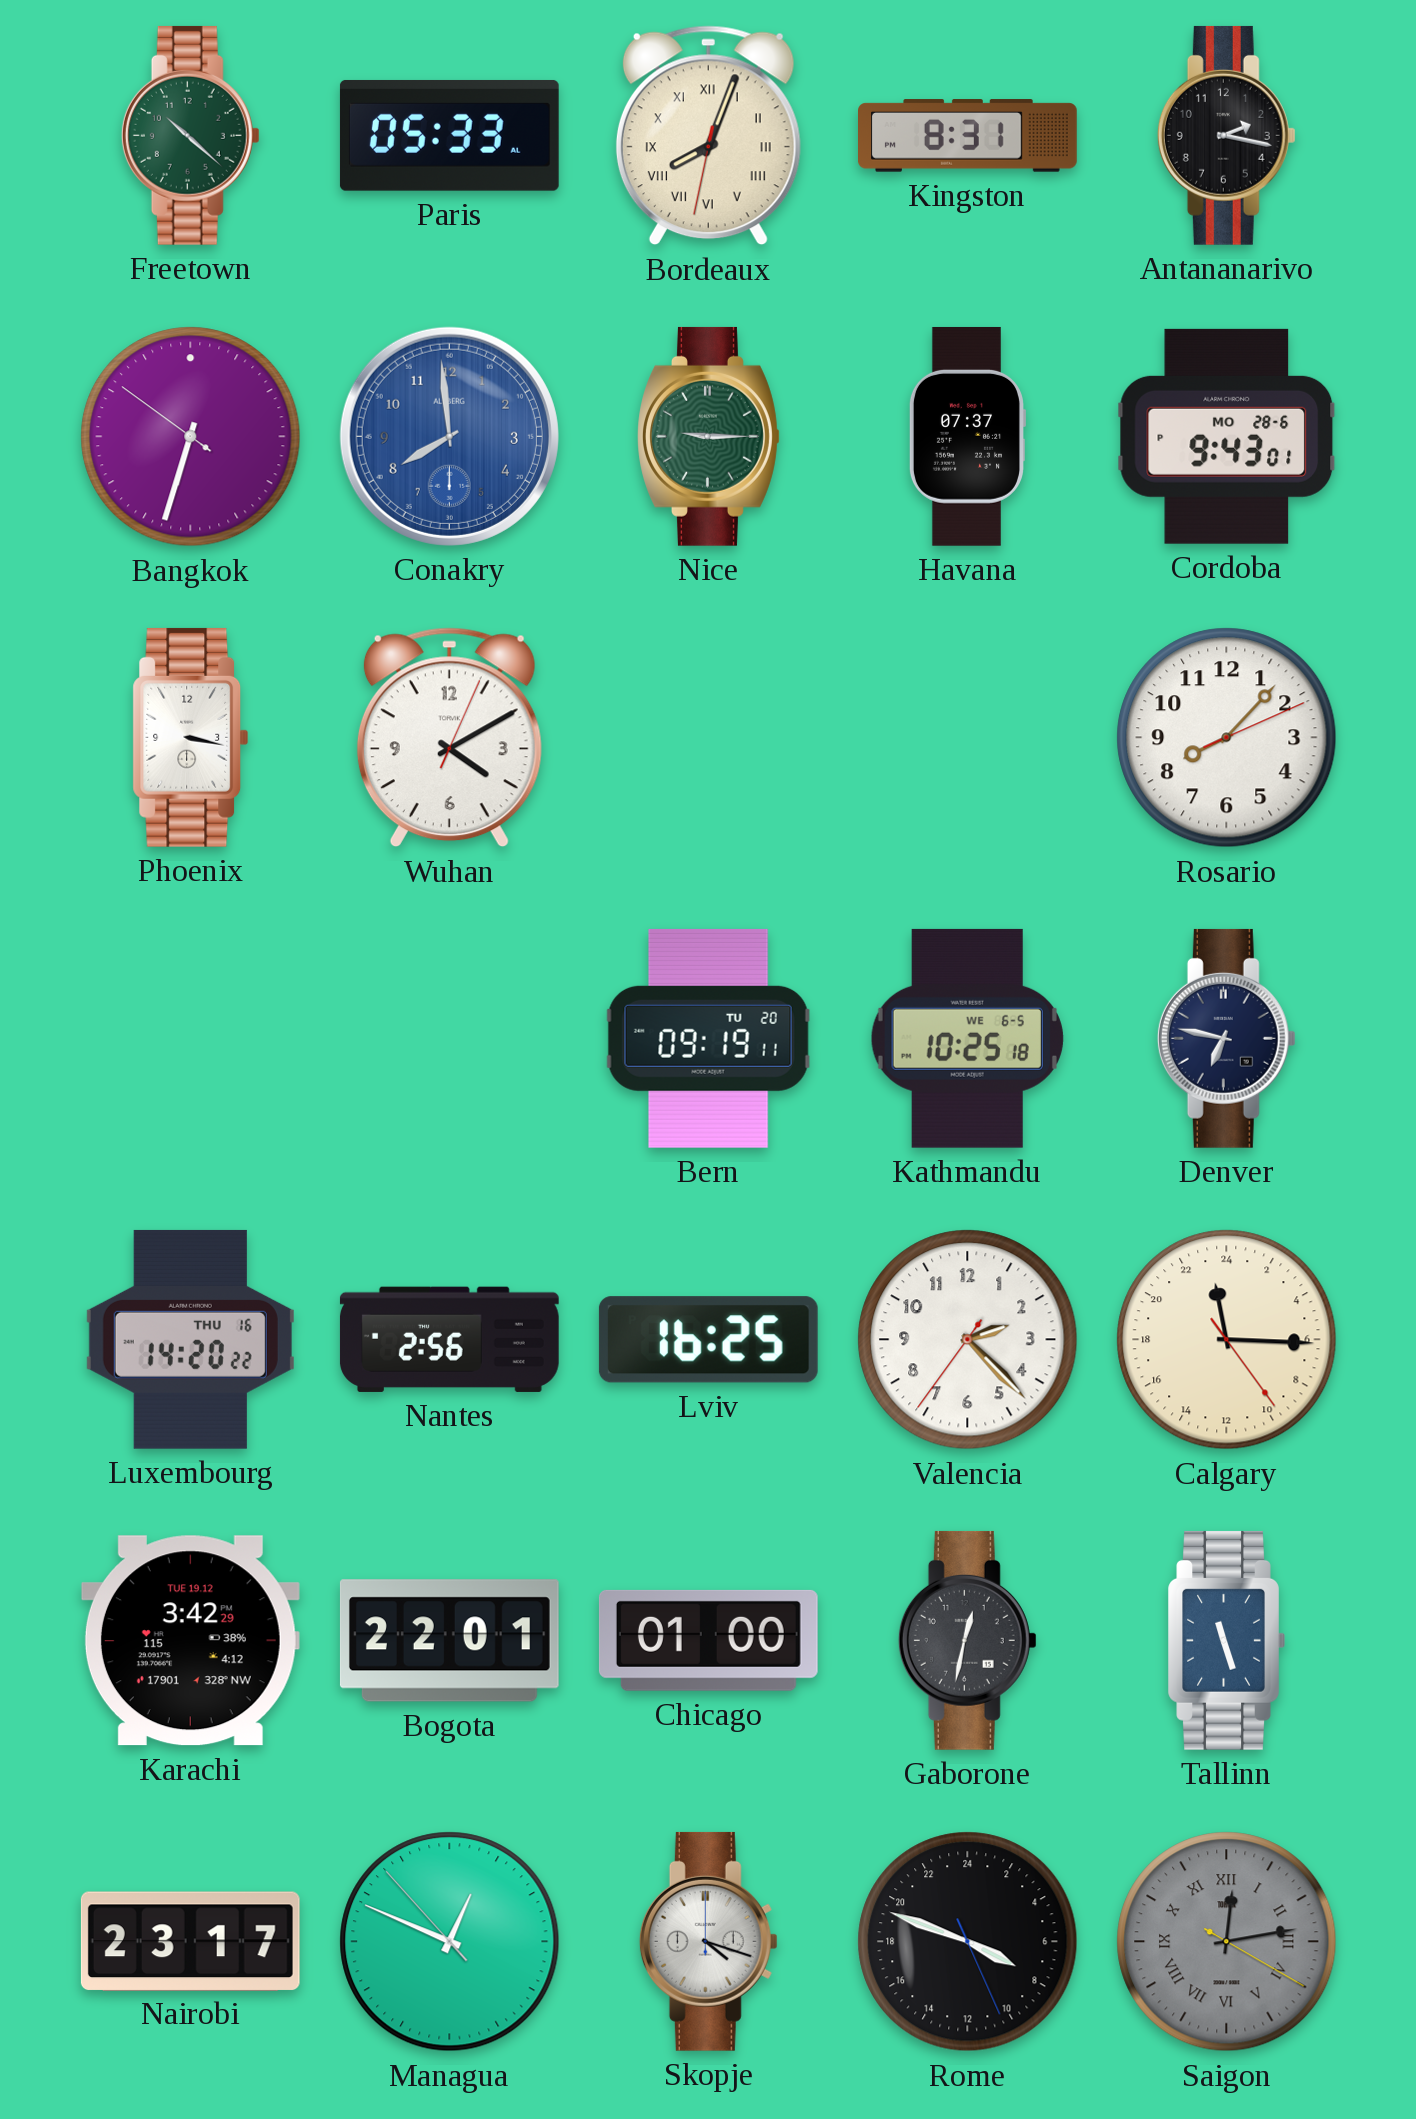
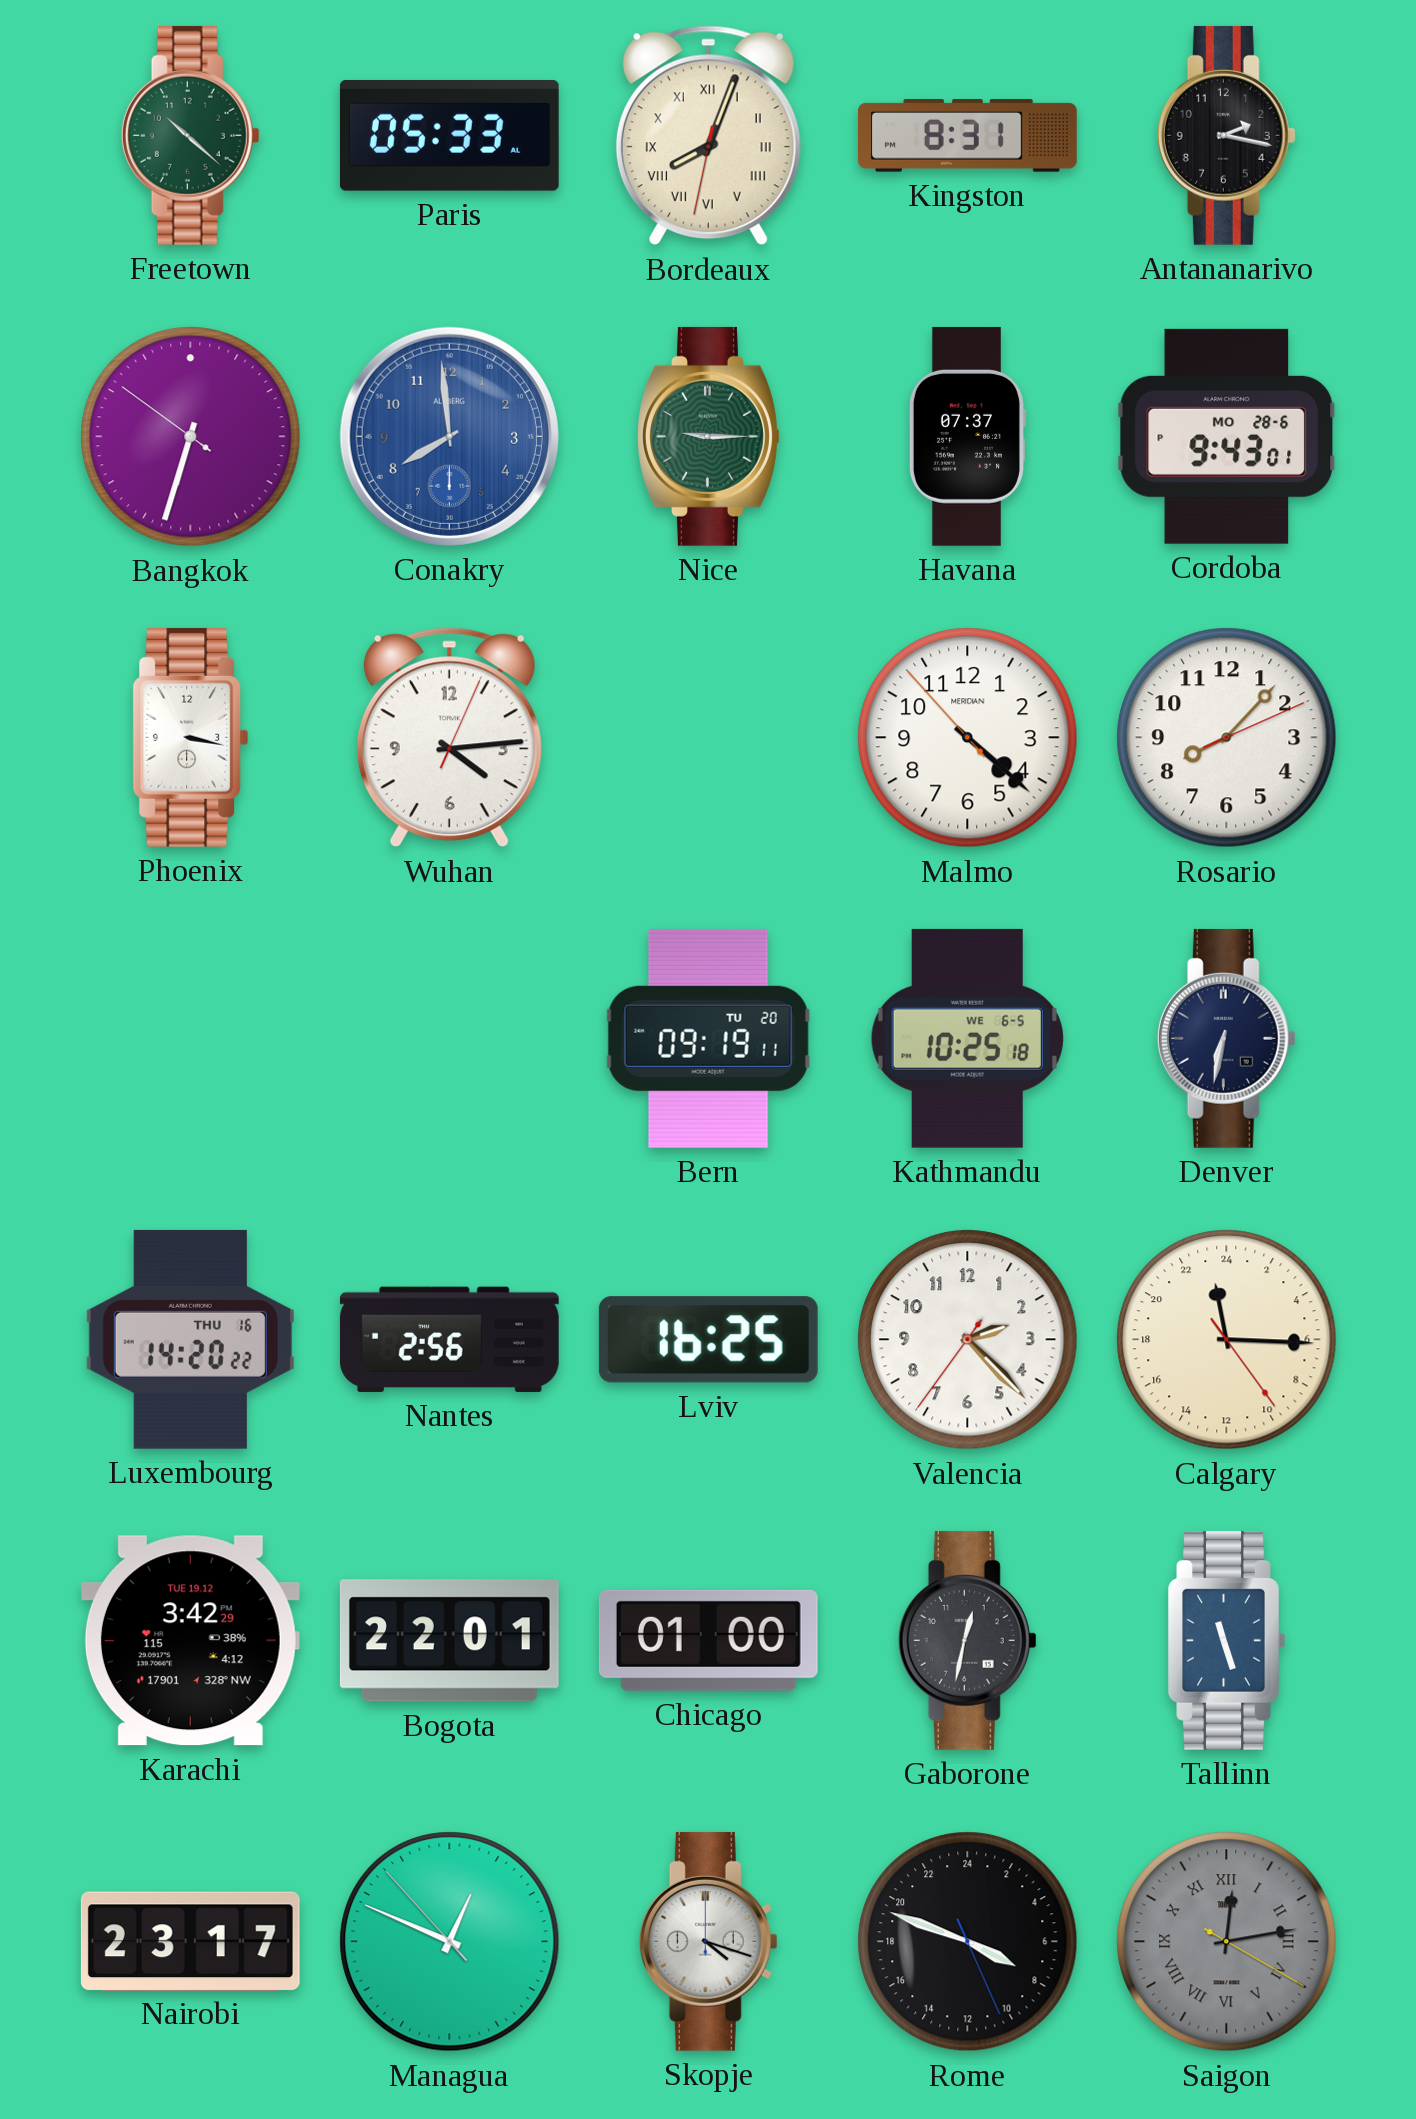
Wuhan: 4:10 -> 4:14
Malmo: none -> 4:21
Denver: 6:47 -> 6:32
